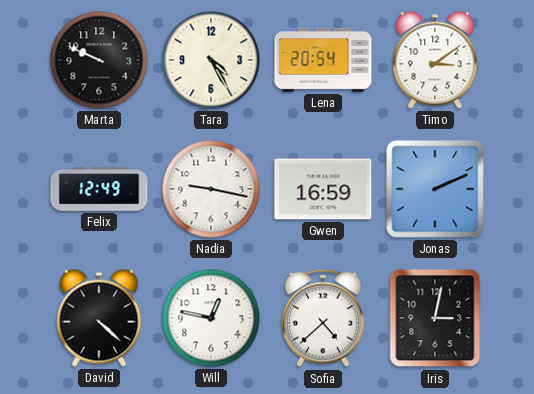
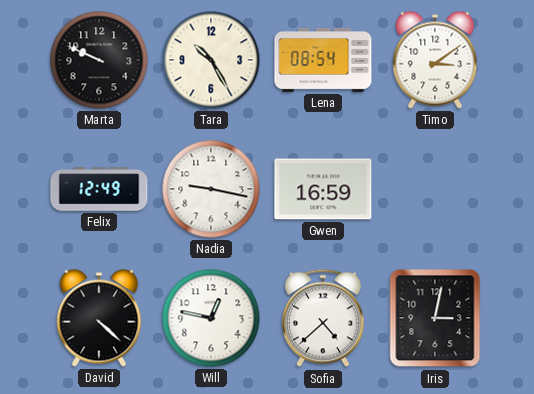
Tara: 4:25 -> 10:25
Lena: 20:54 -> 08:54
Jonas: 2:11 -> none
